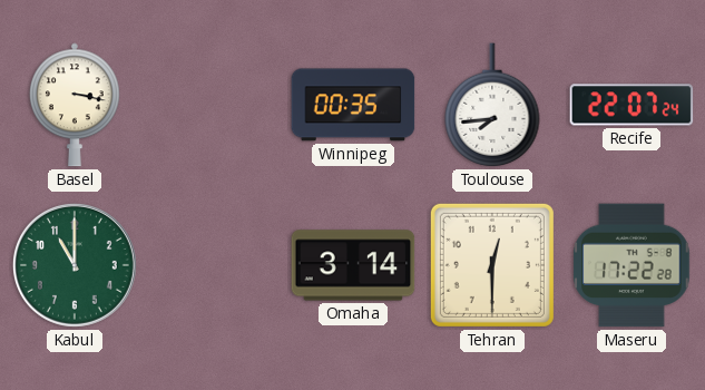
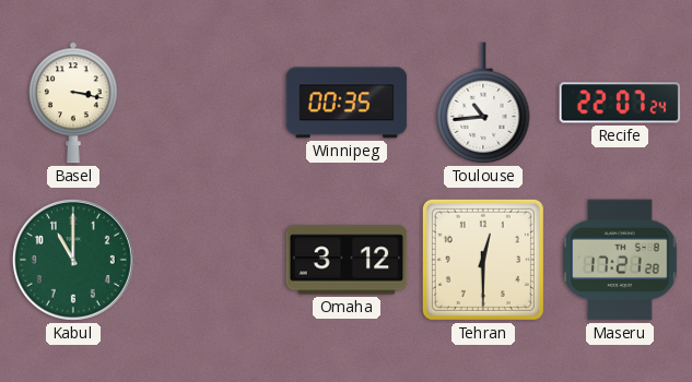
Toulouse: 7:44 -> 10:44
Omaha: 3:14 -> 3:12
Maseru: 17:22 -> 17:21
